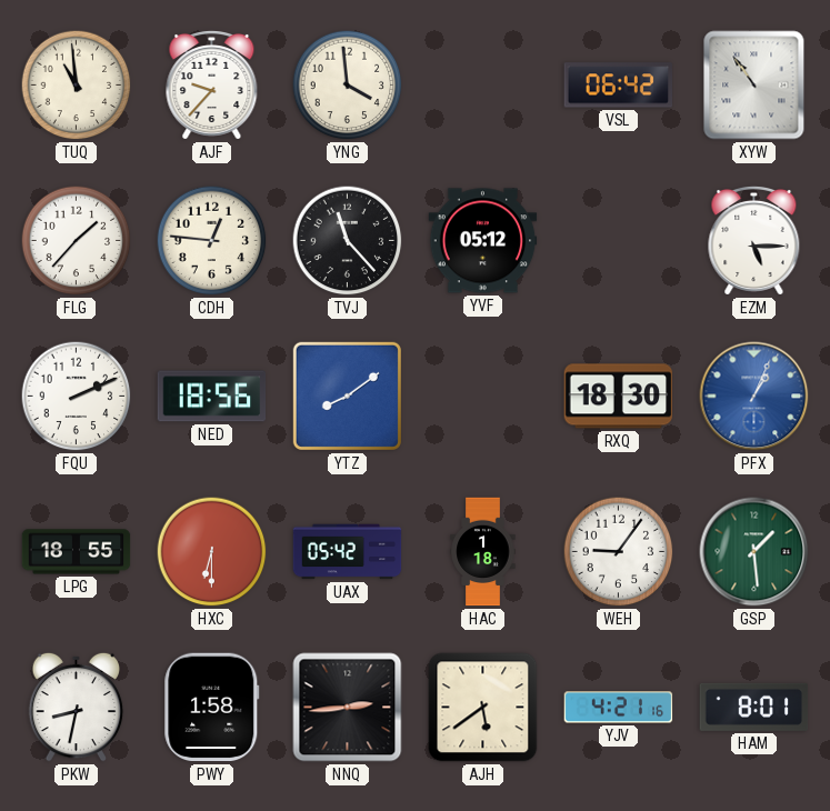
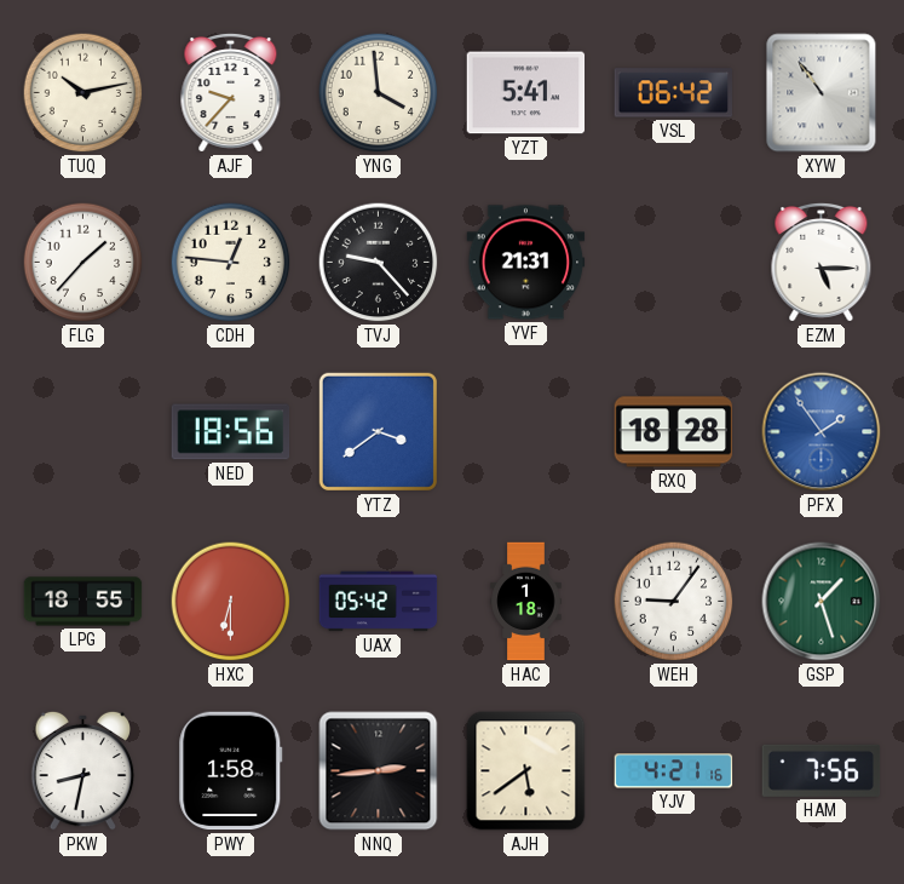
TUQ: 10:59 -> 10:13
YZT: none -> 5:41
TVJ: 11:23 -> 9:23
YVF: 05:12 -> 21:31
FQU: 2:11 -> none
YTZ: 8:09 -> 3:39
RXQ: 18:30 -> 18:28
PFX: 1:04 -> 1:54
GSP: 1:29 -> 1:27
HAM: 8:01 -> 7:56
